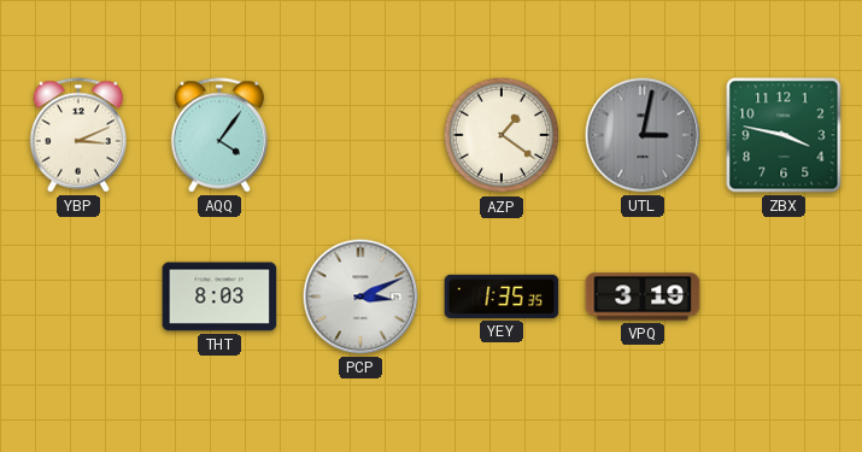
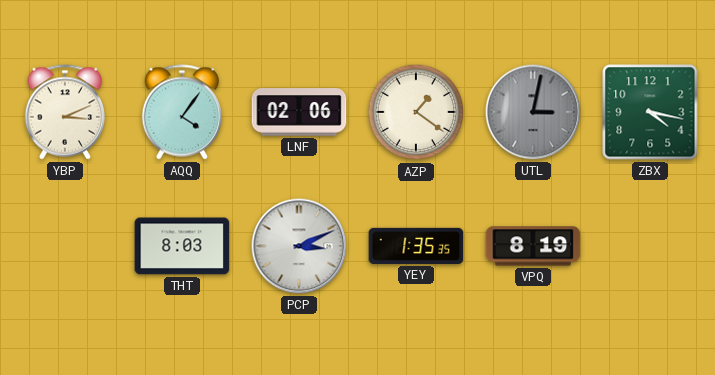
LNF: none -> 02:06
ZBX: 3:47 -> 4:17
VPQ: 3:19 -> 8:19
